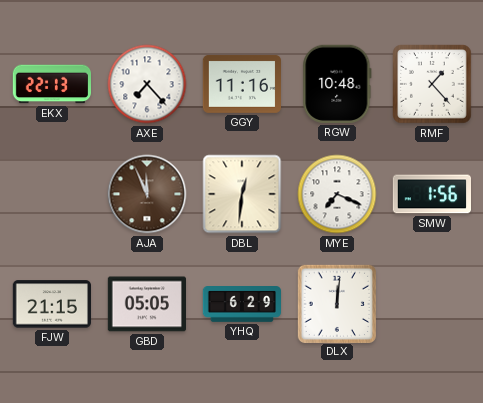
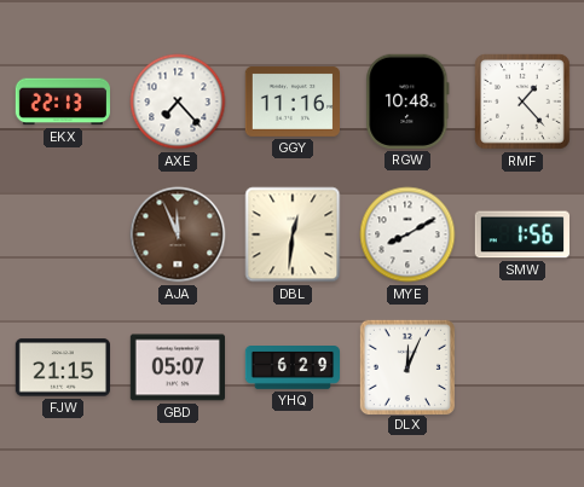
MYE: 7:19 -> 8:10
GBD: 05:05 -> 05:07
DLX: 12:01 -> 12:04
